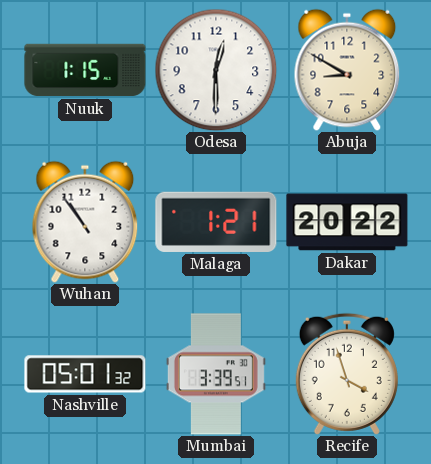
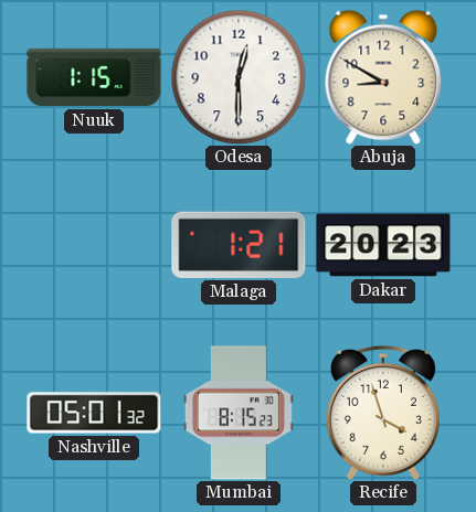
Wuhan: 10:54 -> none
Dakar: 20:22 -> 20:23
Mumbai: 3:39 -> 8:15
